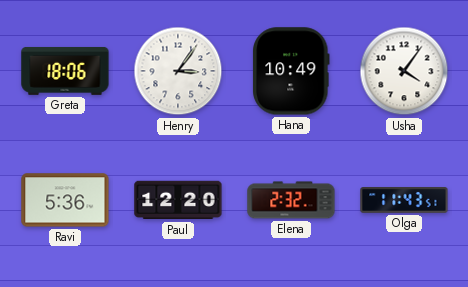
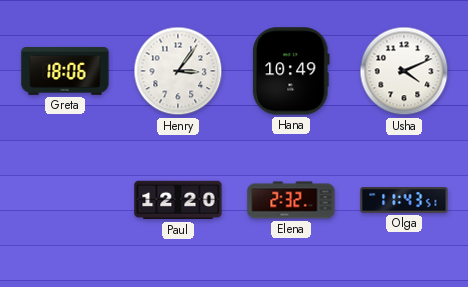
Usha: 4:06 -> 4:11
Ravi: 5:36 -> none
